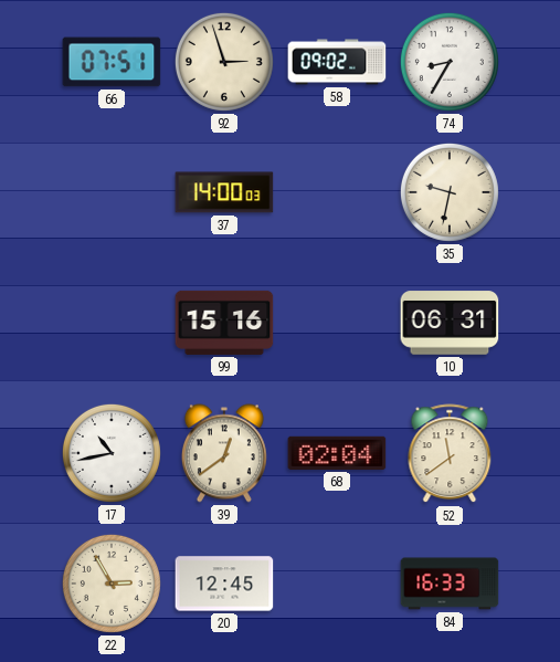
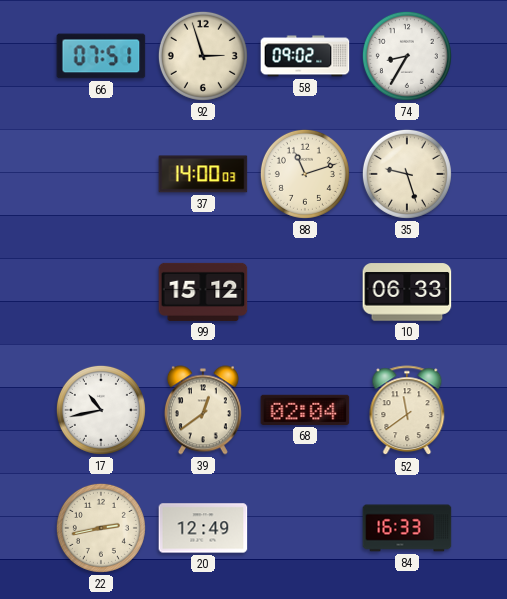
88: none -> 11:12
35: 9:32 -> 9:27
99: 15:16 -> 15:12
10: 06:31 -> 06:33
22: 2:55 -> 2:43
20: 12:45 -> 12:49
